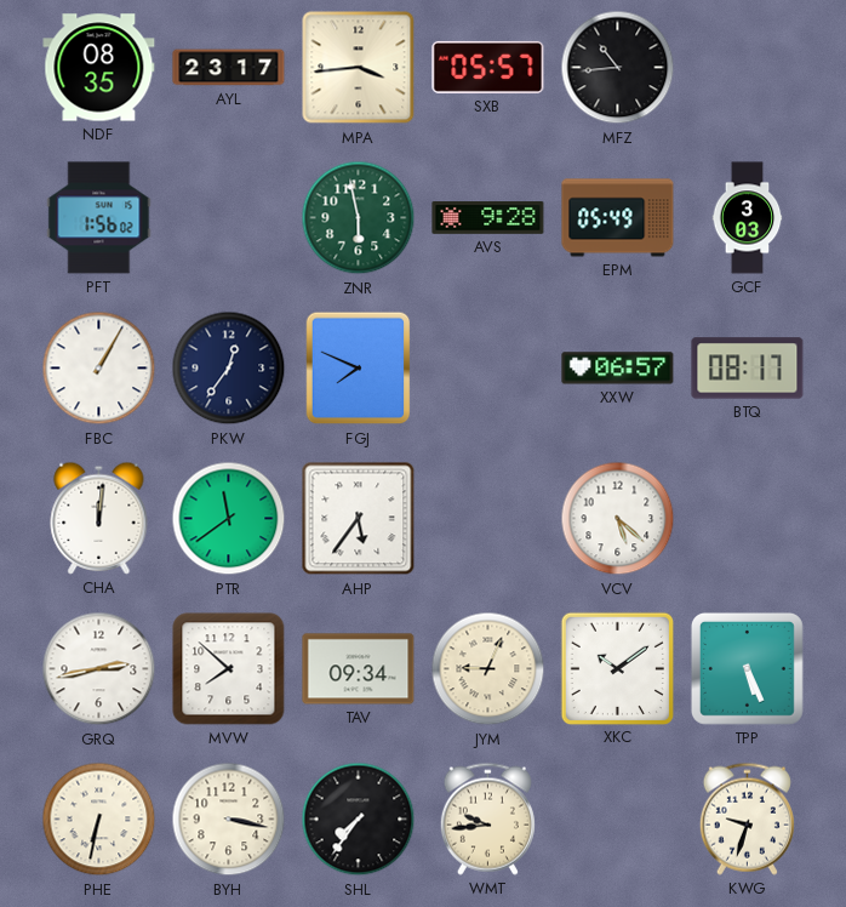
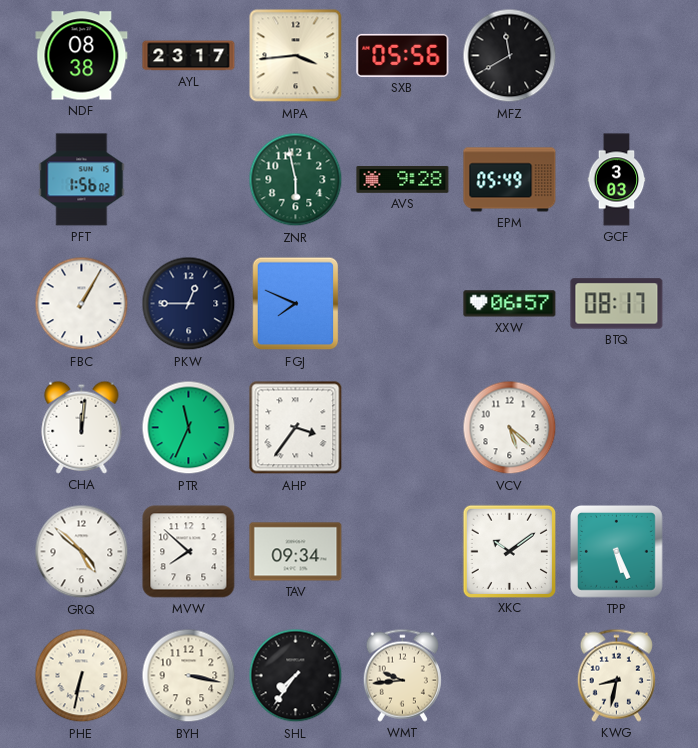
NDF: 08:35 -> 08:38
SXB: 05:57 -> 05:56
MFZ: 10:44 -> 11:40
PKW: 12:36 -> 12:45
PTR: 11:39 -> 11:34
AHP: 5:36 -> 3:36
GRQ: 2:43 -> 4:52
JYM: 9:04 -> none
KWG: 9:33 -> 8:32
